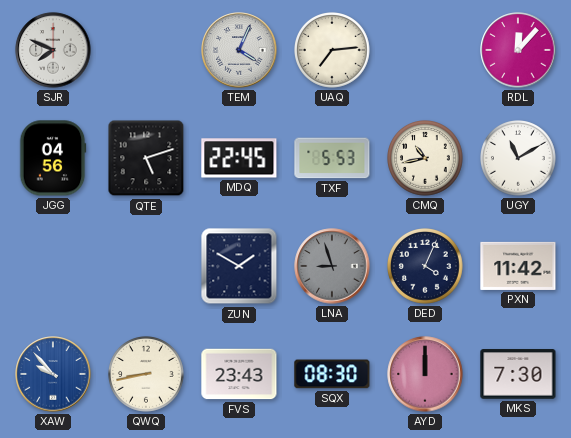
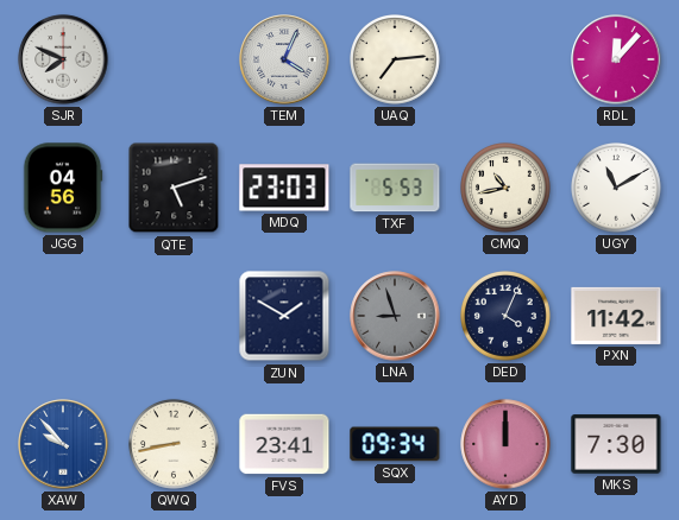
MDQ: 22:45 -> 23:03
FVS: 23:43 -> 23:41
SQX: 08:30 -> 09:34
